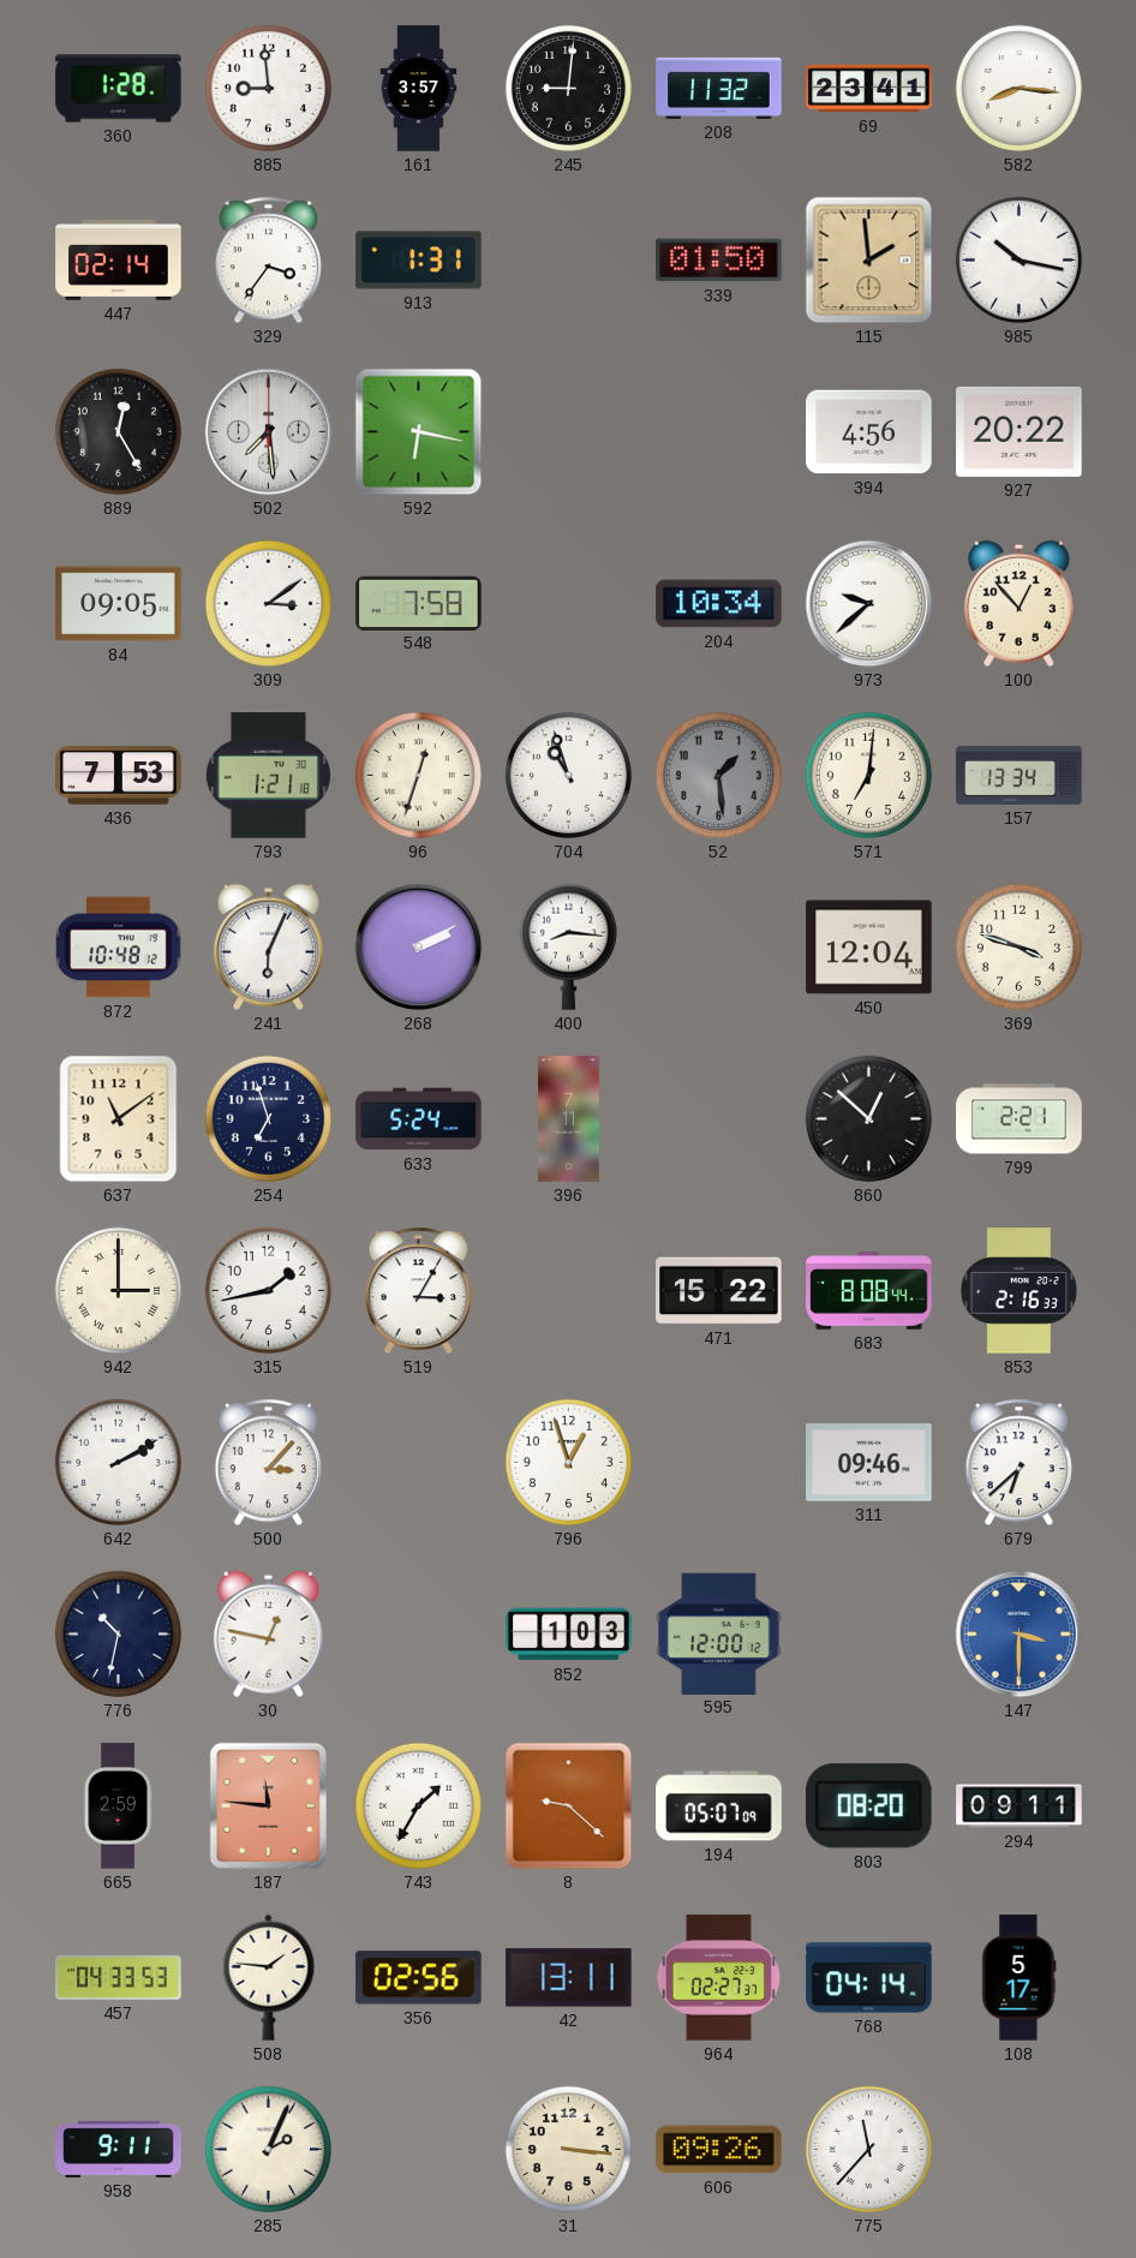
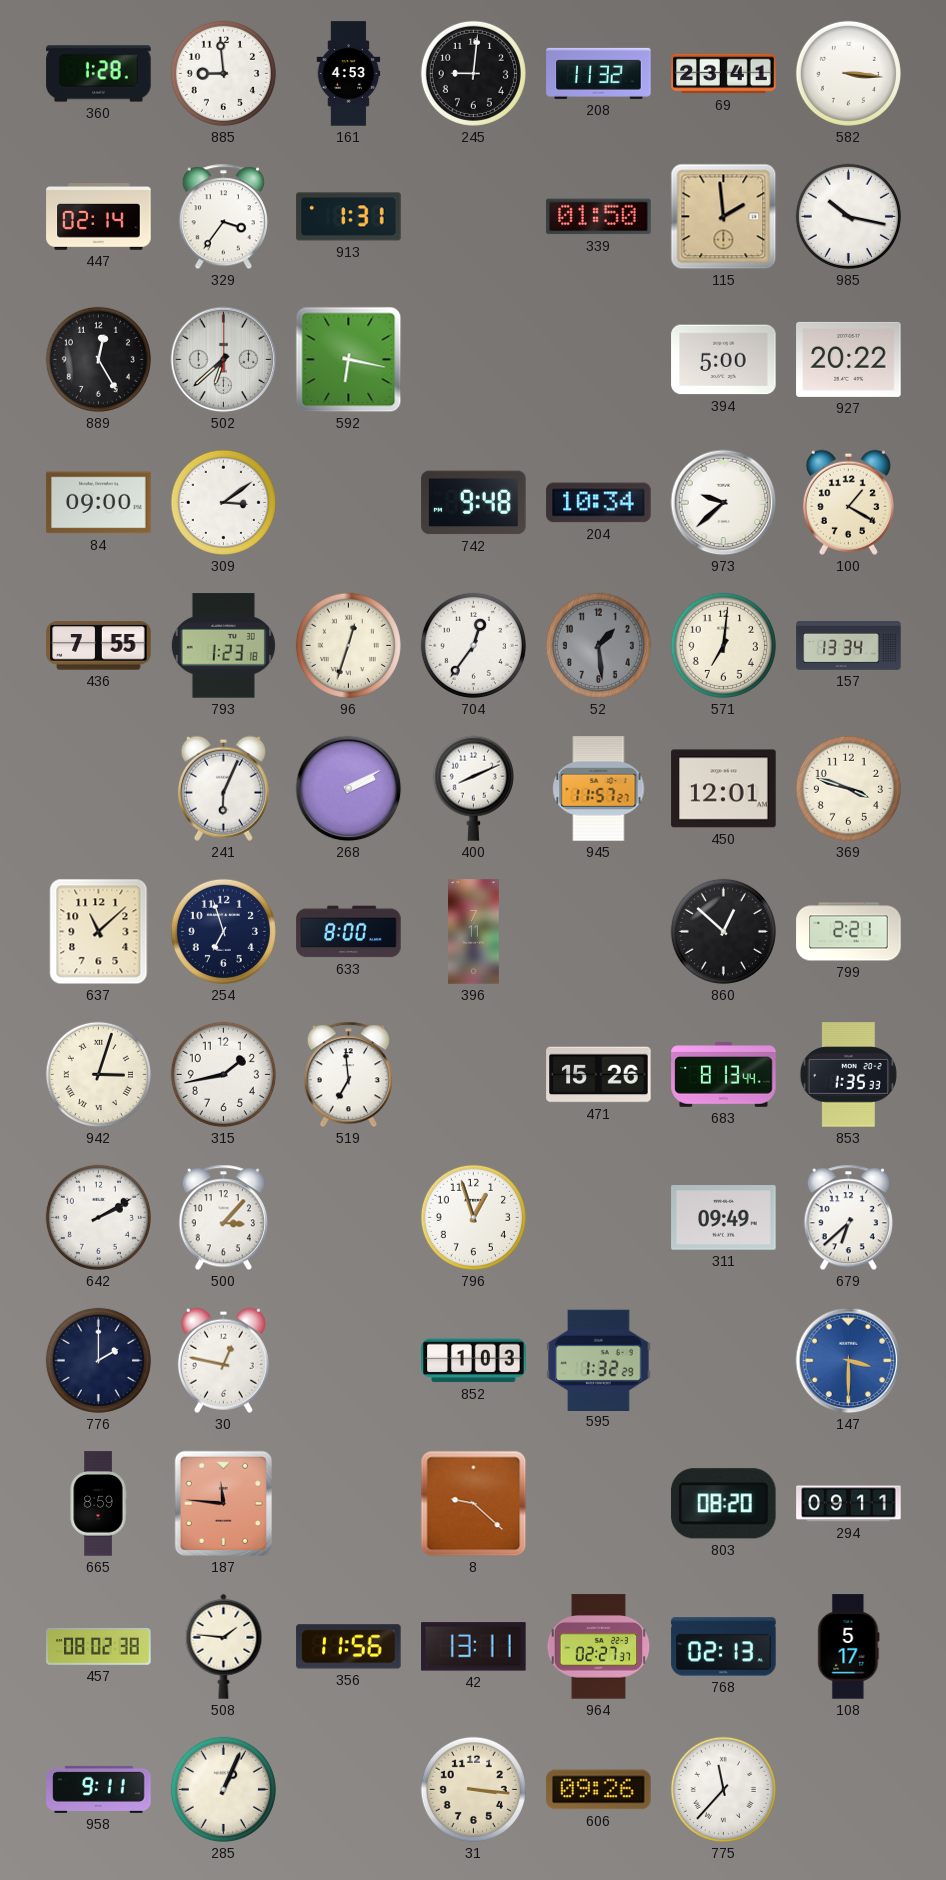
161: 3:57 -> 4:53
582: 8:16 -> 3:16
502: 7:29 -> 6:38
394: 4:56 -> 5:00
84: 09:05 -> 09:00
548: 7:58 -> none
742: none -> 9:48
100: 12:53 -> 1:20
436: 7:53 -> 7:55
793: 1:21 -> 1:23
704: 10:57 -> 12:36
872: 10:48 -> none
400: 8:16 -> 8:11
945: none -> 11:57
450: 12:04 -> 12:01
637: 11:09 -> 11:08
633: 5:24 -> 8:00
942: 3:00 -> 3:03
519: 3:05 -> 6:59
471: 15:22 -> 15:26
683: 8:08 -> 8:13
853: 2:16 -> 1:35
311: 09:46 -> 09:49
776: 10:32 -> 2:00
595: 12:00 -> 1:32
665: 2:59 -> 8:59
743: 1:35 -> none
194: 05:07 -> none
457: 04:33 -> 08:02
356: 02:56 -> 11:56
768: 04:14 -> 02:13
285: 2:04 -> 1:04
